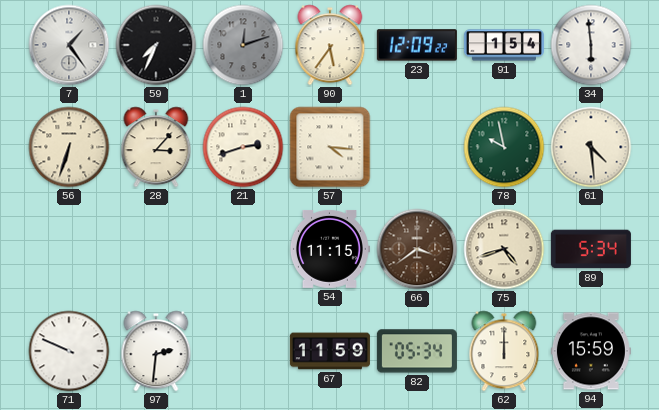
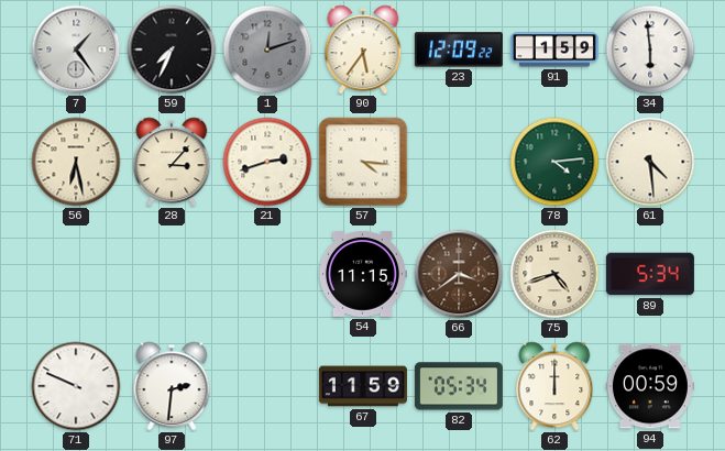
91: 1:54 -> 1:59
56: 6:33 -> 6:28
78: 9:58 -> 4:14
94: 15:59 -> 00:59
